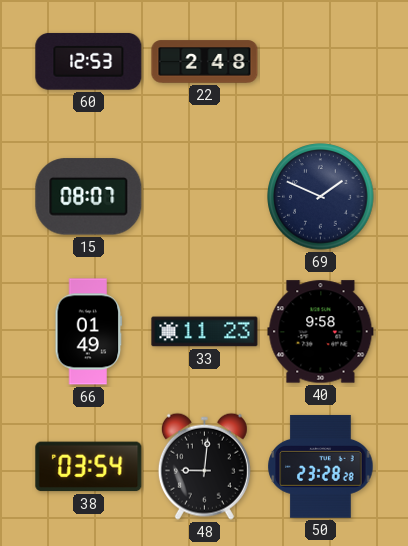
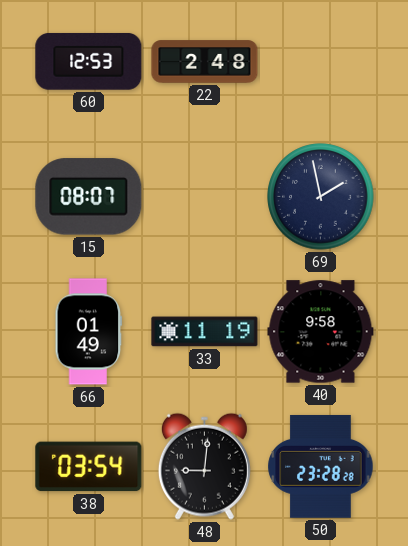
69: 1:49 -> 1:58
33: 11:23 -> 11:19
